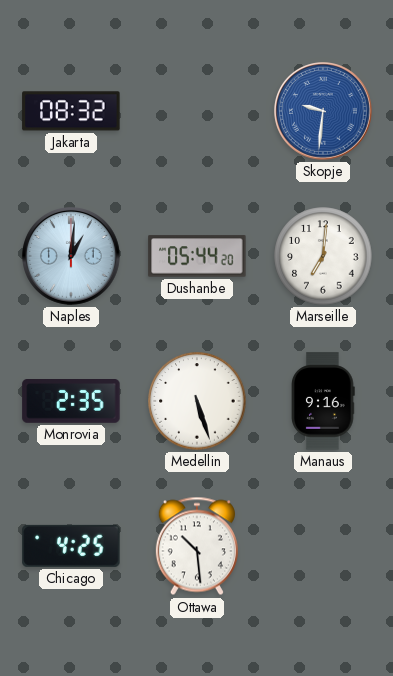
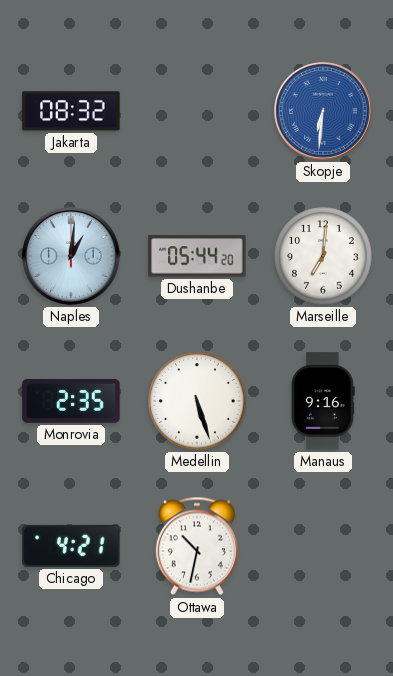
Skopje: 9:31 -> 6:31
Chicago: 4:25 -> 4:21
Ottawa: 10:29 -> 10:32
